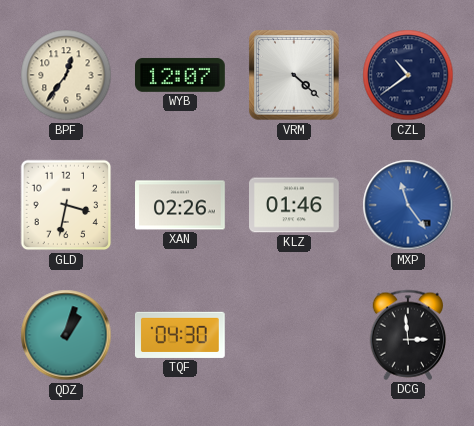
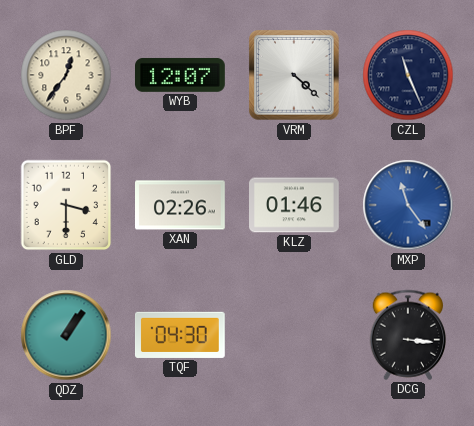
CZL: 10:39 -> 11:26
GLD: 3:32 -> 3:30
QDZ: 1:03 -> 1:06
DCG: 2:59 -> 3:16
